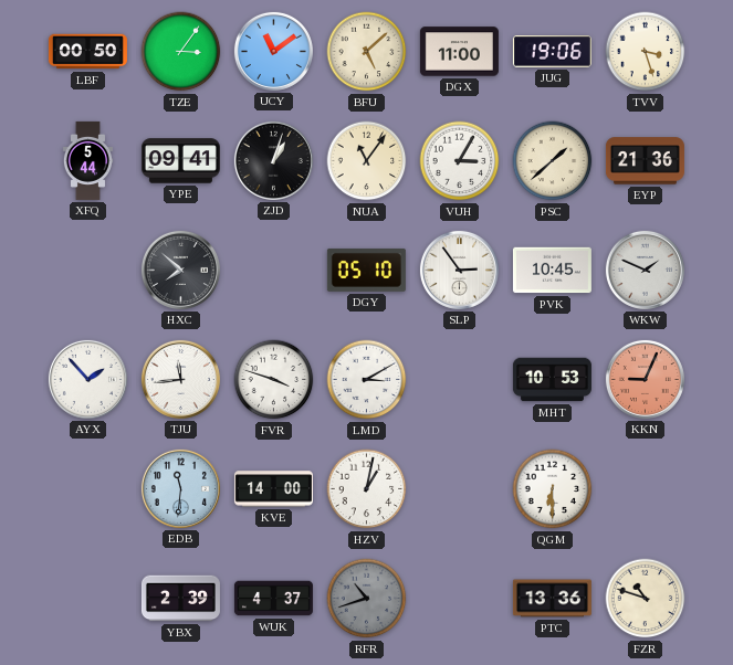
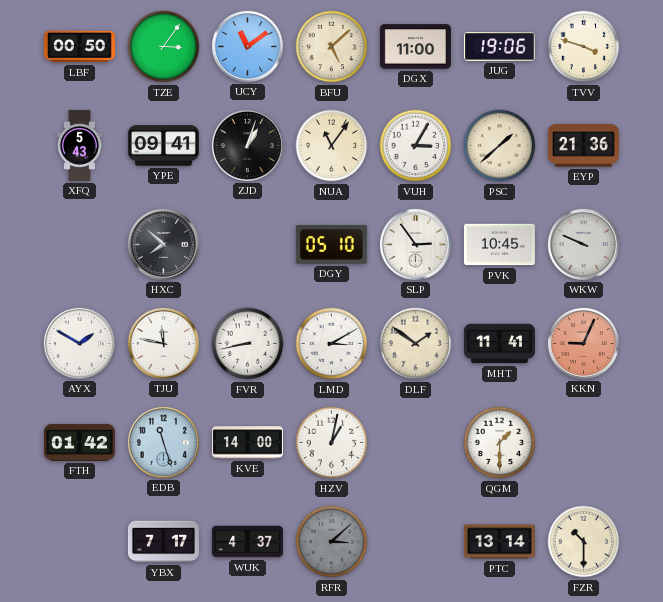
TVV: 3:27 -> 3:48
XFQ: 5:44 -> 5:43
WKW: 1:49 -> 9:49
AYX: 1:53 -> 1:50
TJU: 11:44 -> 11:47
FVR: 3:48 -> 8:43
DLF: none -> 1:51
MHT: 10:53 -> 11:41
FTH: none -> 01:42
EDB: 11:31 -> 11:27
QGM: 6:30 -> 1:30
YBX: 2:39 -> 7:17
RFR: 10:42 -> 3:08
PTC: 13:36 -> 13:14
FZR: 10:48 -> 10:30
